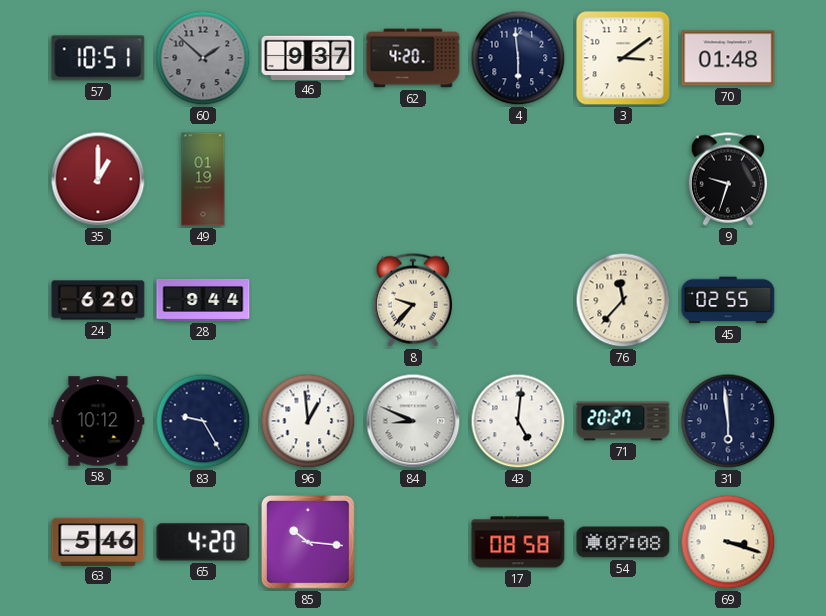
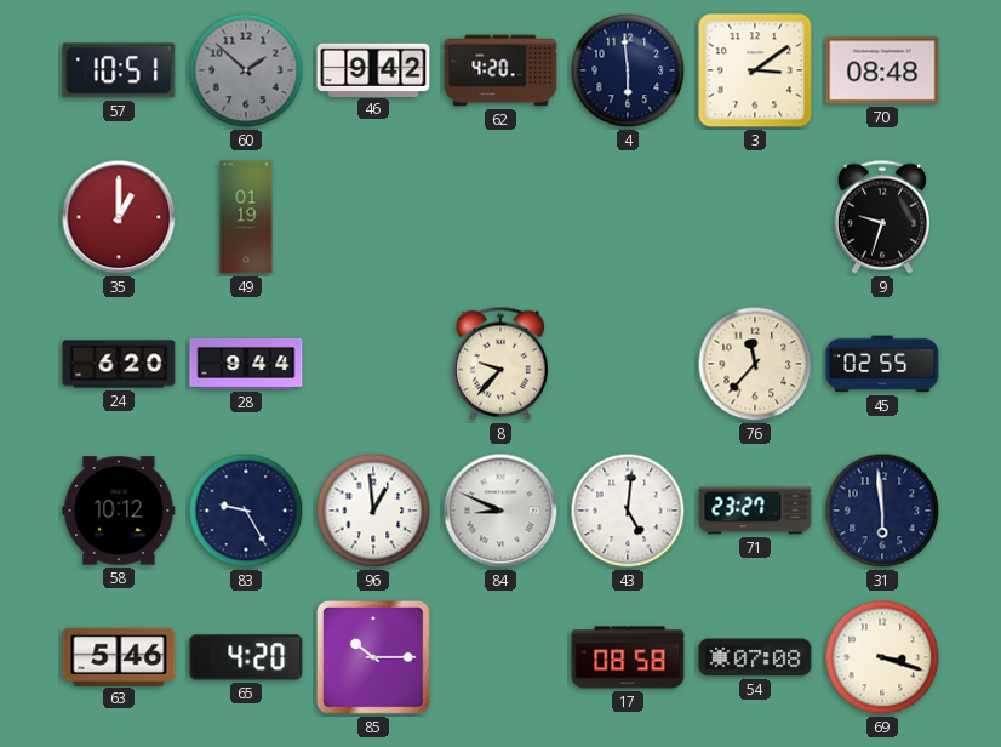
46: 9:37 -> 9:42
70: 01:48 -> 08:48
71: 20:27 -> 23:27
85: 10:16 -> 10:15
